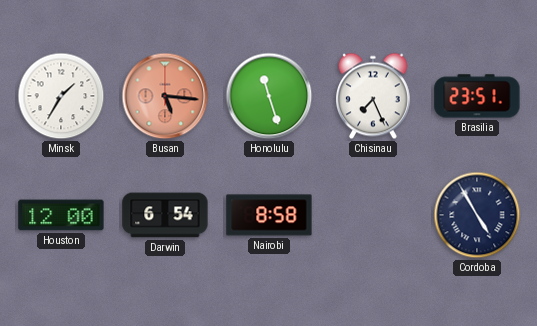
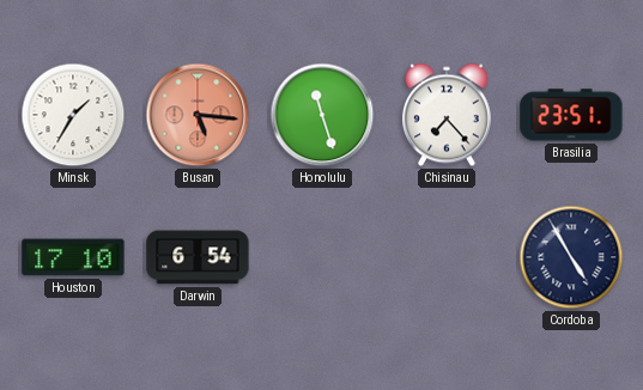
Chisinau: 7:26 -> 7:23
Houston: 12:00 -> 17:10
Nairobi: 8:58 -> none
